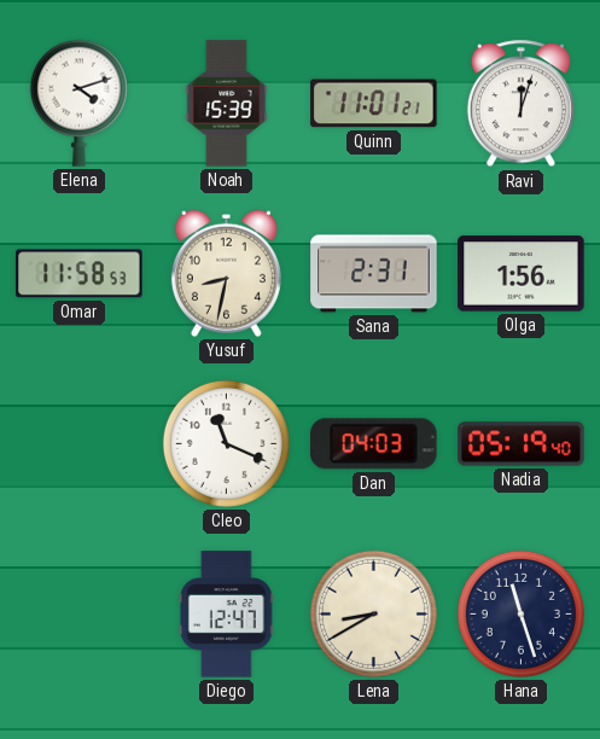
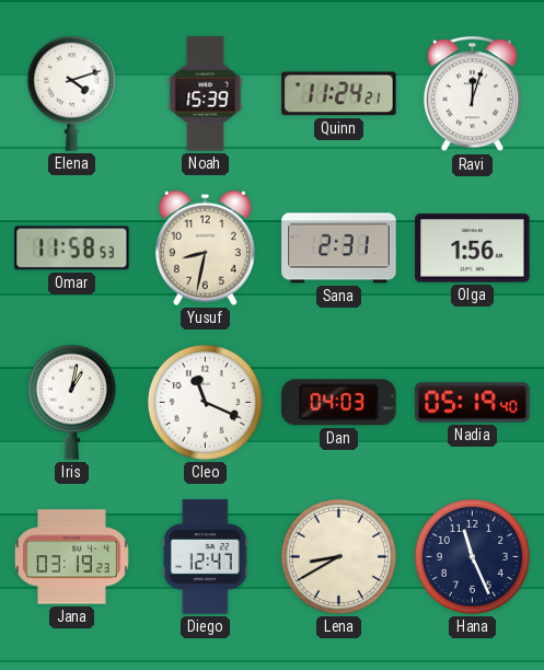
Quinn: 11:01 -> 11:24
Iris: none -> 1:02
Jana: none -> 03:19
Hana: 11:27 -> 11:26
